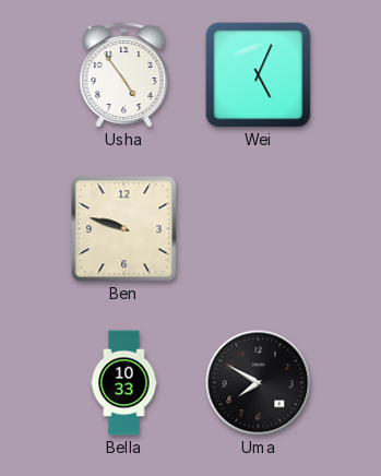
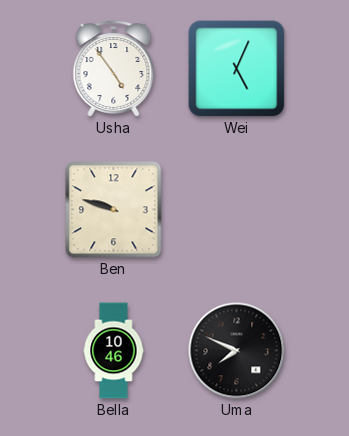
Bella: 10:33 -> 10:46
Uma: 7:50 -> 7:49
